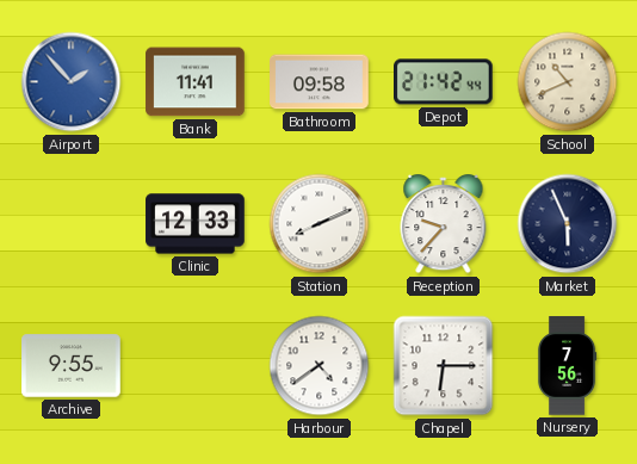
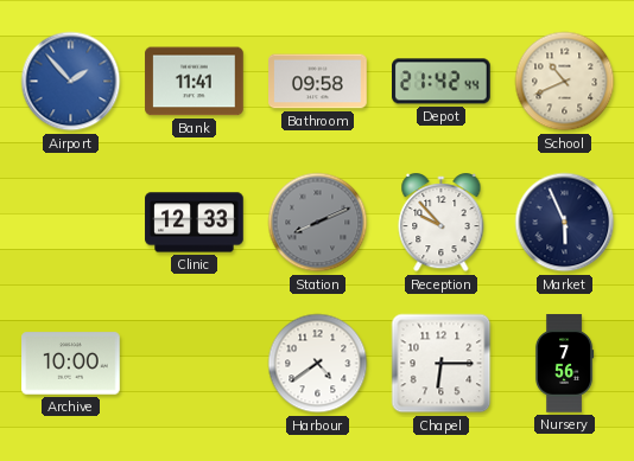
Station dial: white -> grey
Reception: 9:37 -> 9:53
Archive: 9:55 -> 10:00
